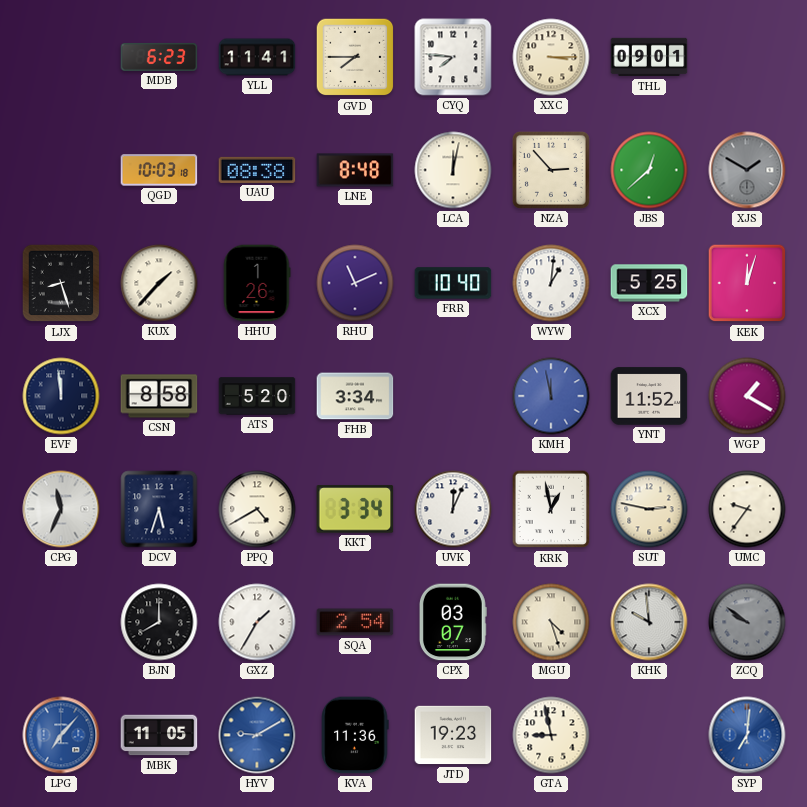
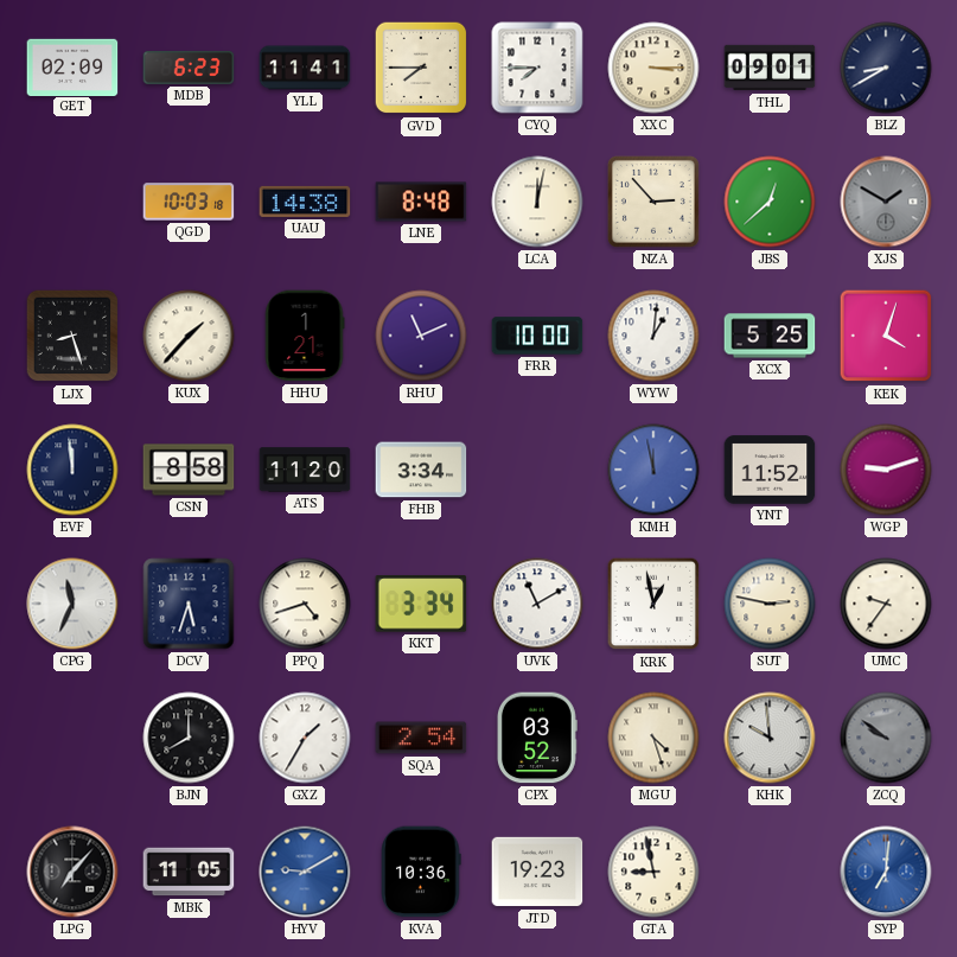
GET: none -> 02:09
CYQ: 7:46 -> 7:45
BLZ: none -> 8:40
UAU: 08:38 -> 14:38
HHU: 1:26 -> 1:21
FRR: 10:40 -> 10:00
KEK: 12:03 -> 4:03
ATS: 5:20 -> 11:20
WGP: 1:20 -> 9:12
PPQ: 4:40 -> 4:42
UVK: 12:04 -> 11:10
CPX: 03:07 -> 03:52
LPG dial: blue -> black
KVA: 11:36 -> 10:36
